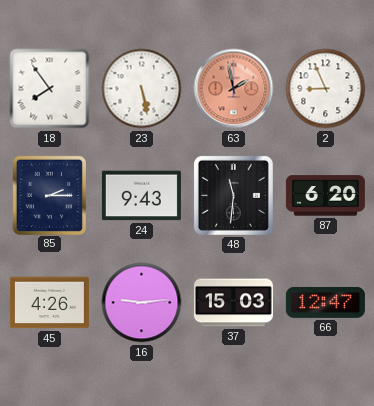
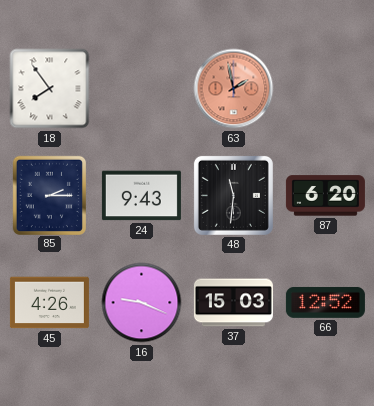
23: 5:28 -> none
2: 8:56 -> none
16: 9:14 -> 9:19
66: 12:47 -> 12:52
